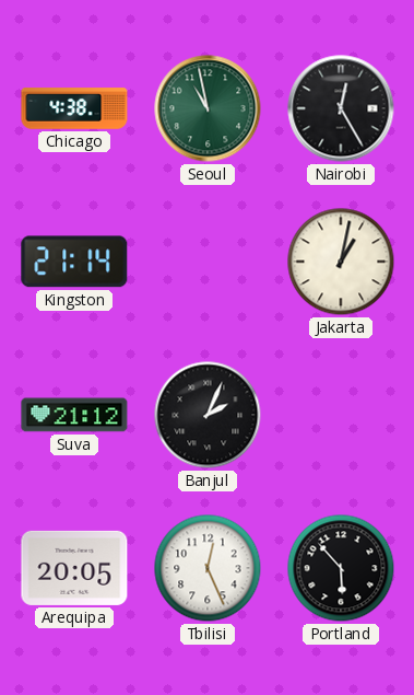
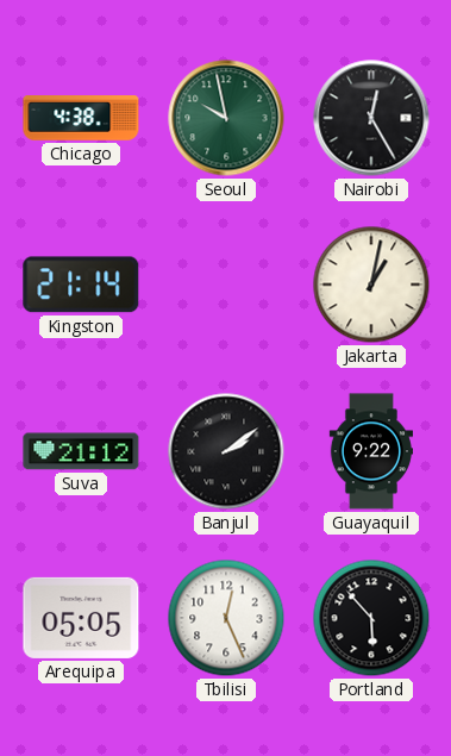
Seoul: 10:58 -> 9:58
Banjul: 2:04 -> 2:09
Guayaquil: none -> 9:22
Arequipa: 20:05 -> 05:05
